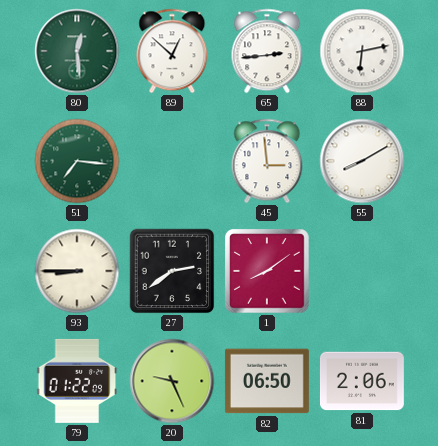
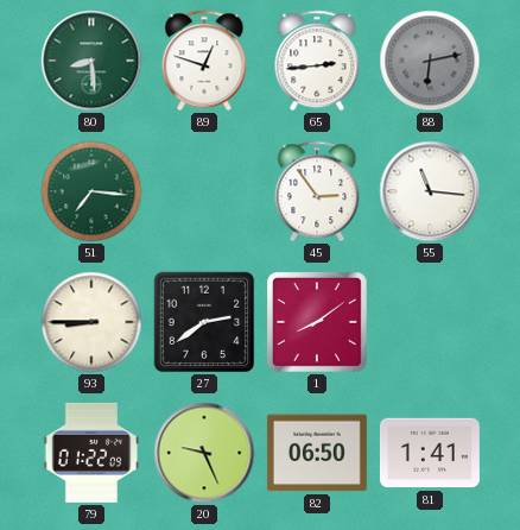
80: 12:29 -> 8:29
89: 12:52 -> 12:48
88 dial: white -> grey
45: 2:59 -> 2:54
55: 8:10 -> 11:16
81: 2:06 -> 1:41
